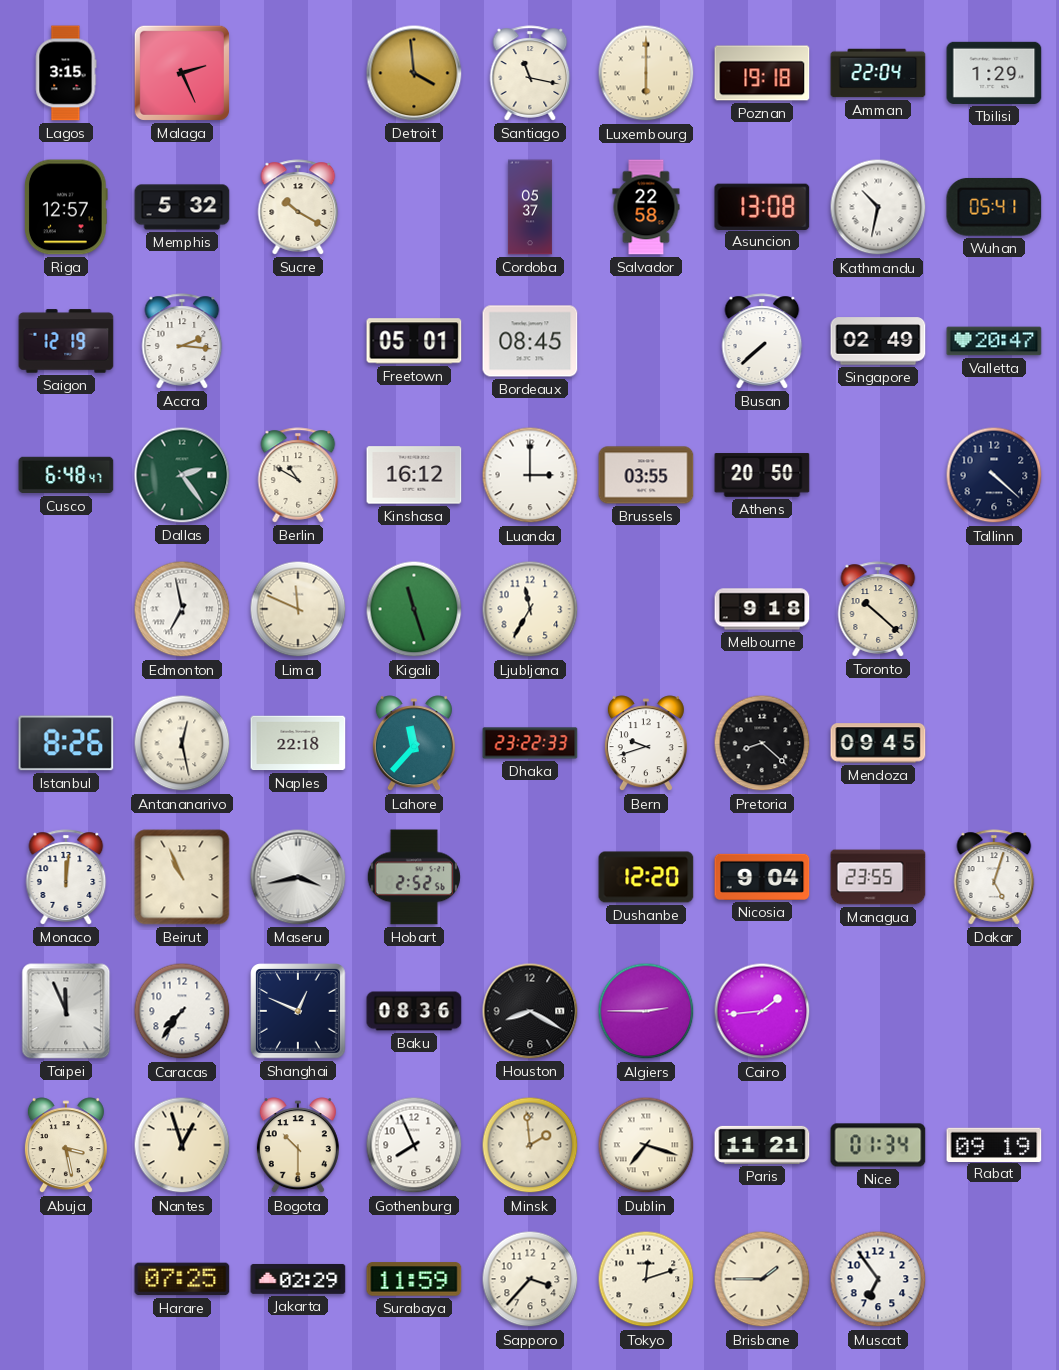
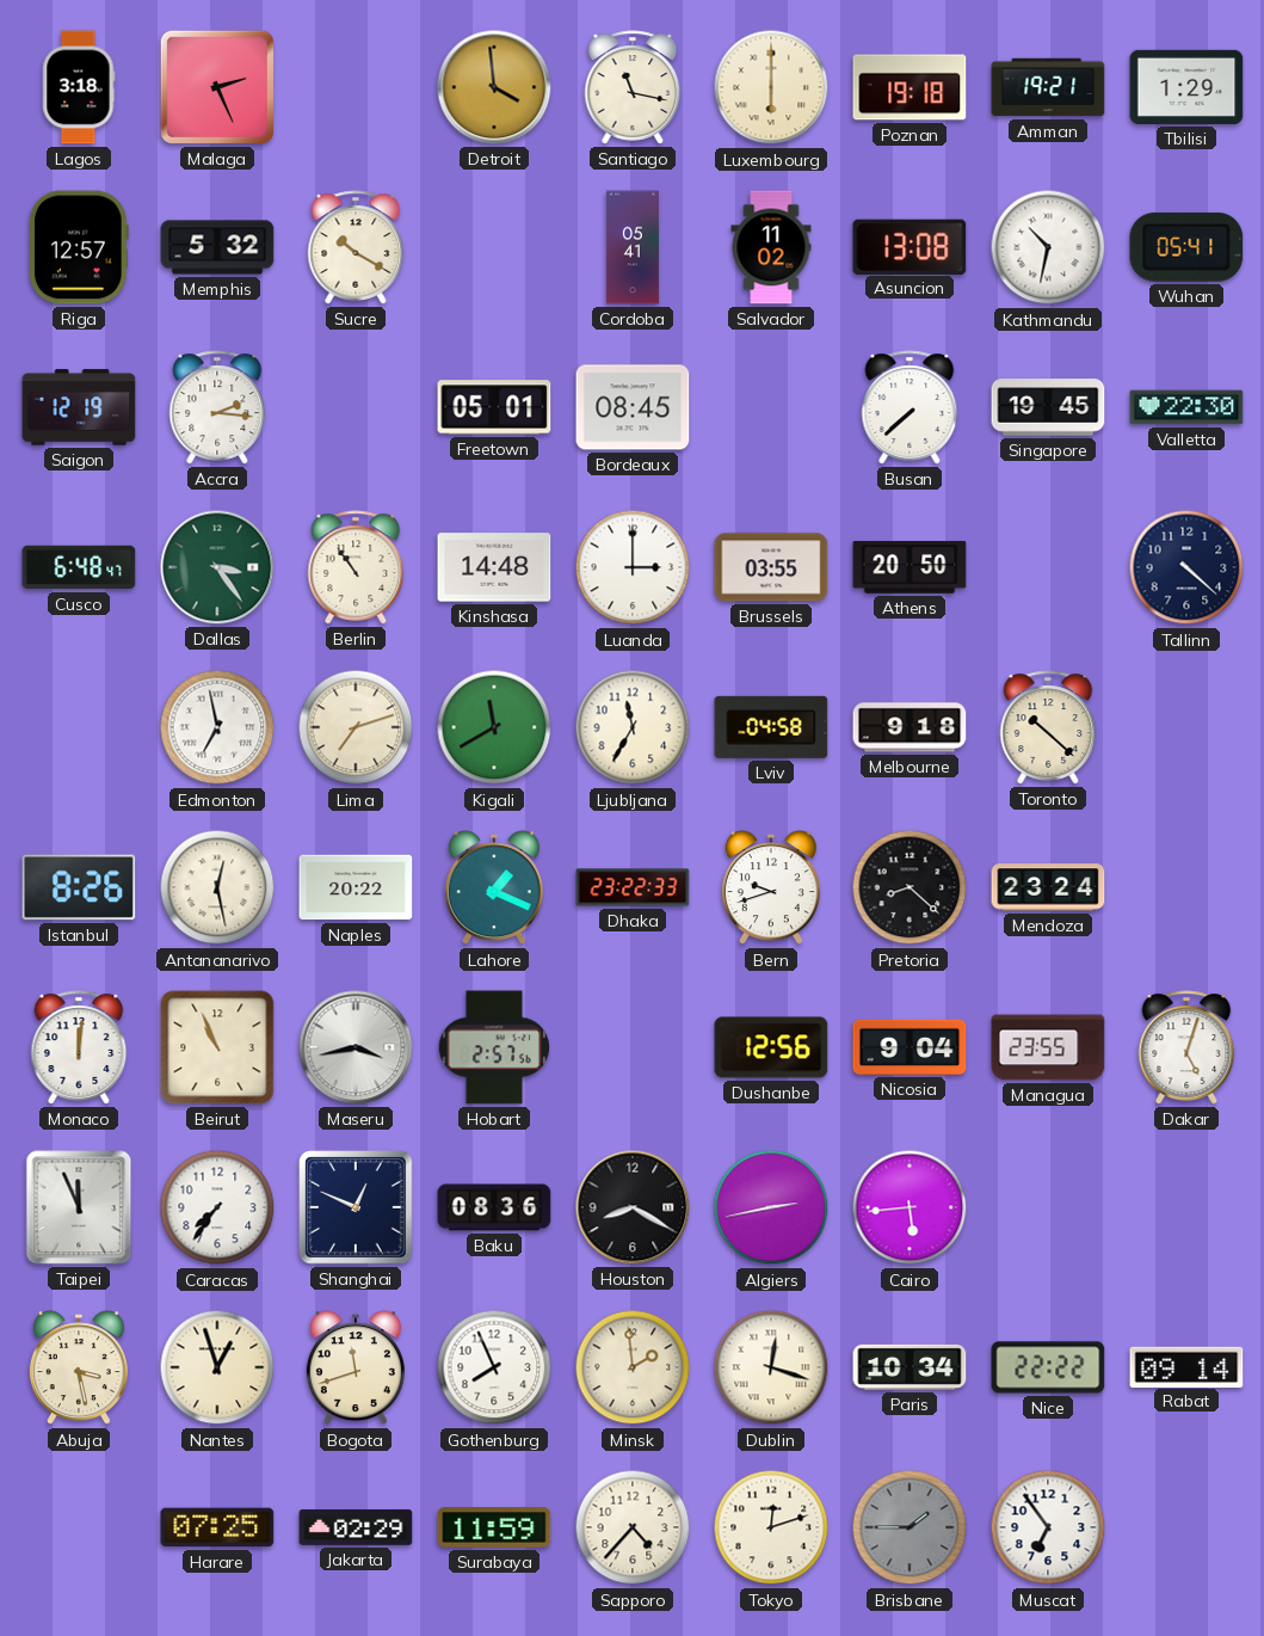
Lagos: 3:15 -> 3:18
Amman: 22:04 -> 19:21
Cordoba: 05:37 -> 05:41
Salvador: 22:58 -> 11:02
Singapore: 02:49 -> 19:45
Valletta: 20:47 -> 22:30
Dallas: 2:24 -> 3:24
Berlin: 10:50 -> 10:54
Kinshasa: 16:12 -> 14:48
Lima: 11:49 -> 7:12
Kigali: 11:27 -> 11:40
Lviv: none -> 04:58
Naples: 22:18 -> 20:22
Lahore: 11:37 -> 1:19
Mendoza: 09:45 -> 23:24
Hobart: 2:52 -> 2:57
Dushanbe: 12:20 -> 12:56
Algiers: 2:45 -> 2:43
Cairo: 1:44 -> 5:44
Bogota: 10:30 -> 11:42
Dublin: 7:18 -> 12:18
Paris: 11:21 -> 10:34
Nice: 01:34 -> 22:22
Rabat: 09:19 -> 09:14
Sapporo: 3:37 -> 4:37
Brisbane dial: cream -> grey
